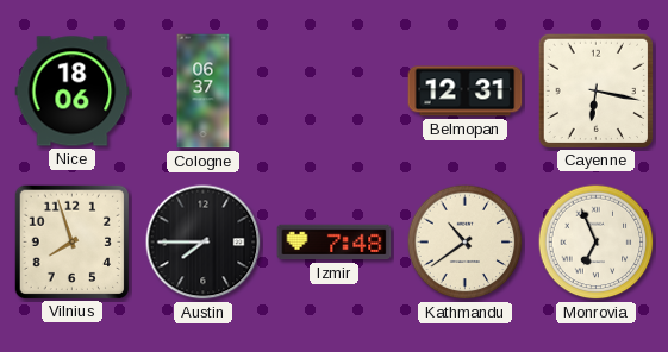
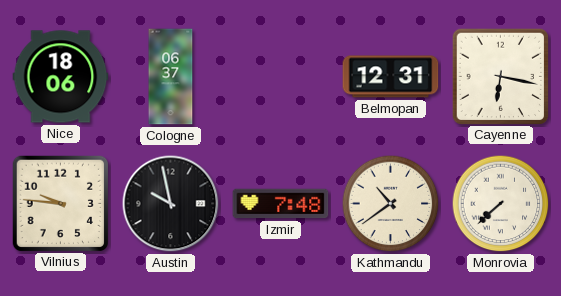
Vilnius: 7:57 -> 9:46
Austin: 7:45 -> 9:58
Monrovia: 6:56 -> 7:38
